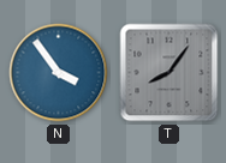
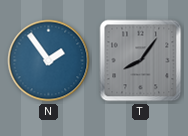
N: 3:54 -> 1:54
